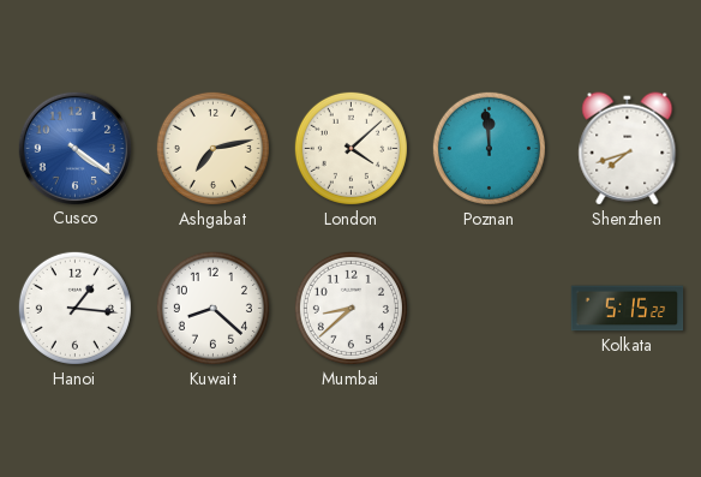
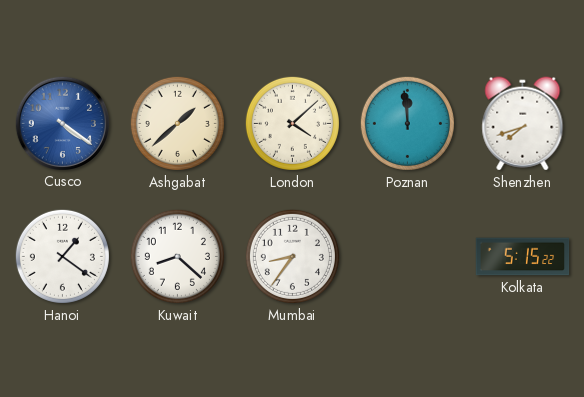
Ashgabat: 7:13 -> 1:38
Hanoi: 1:16 -> 1:21
Mumbai: 8:38 -> 8:36
